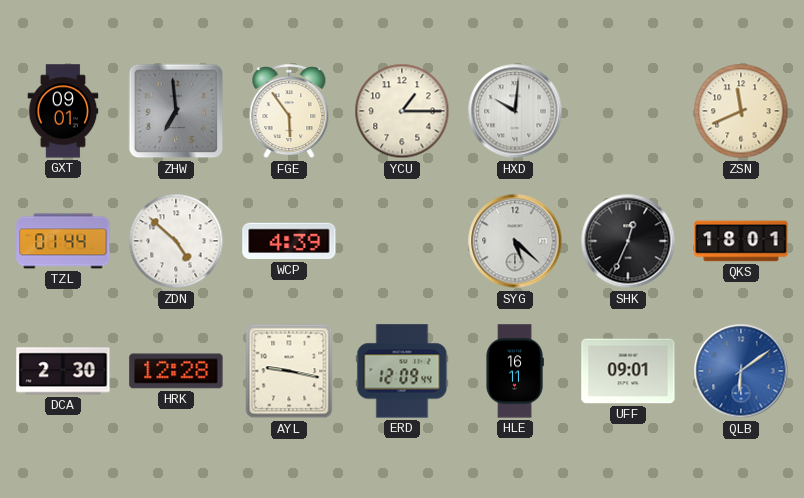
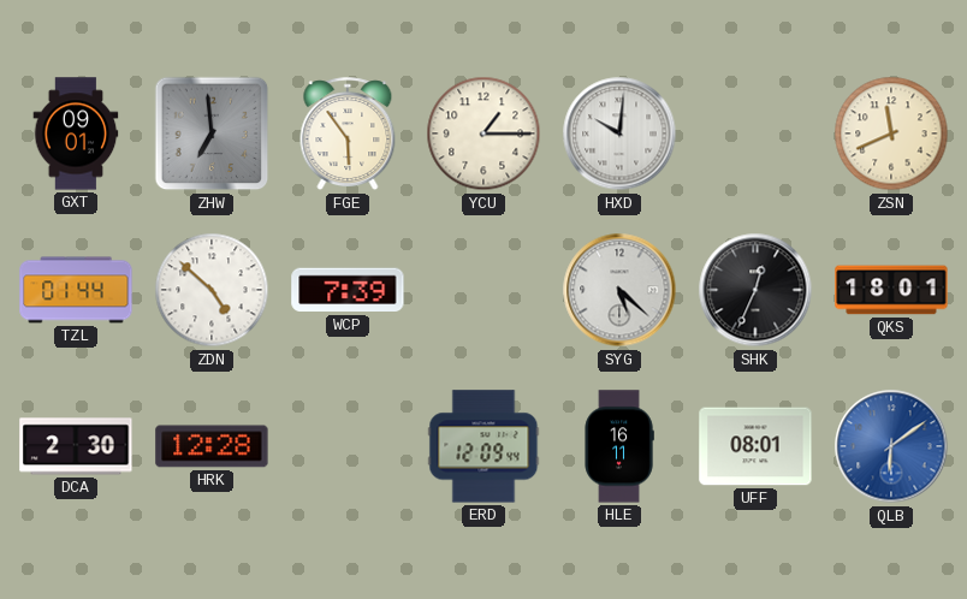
WCP: 4:39 -> 7:39
AYL: 9:17 -> none
UFF: 09:01 -> 08:01
